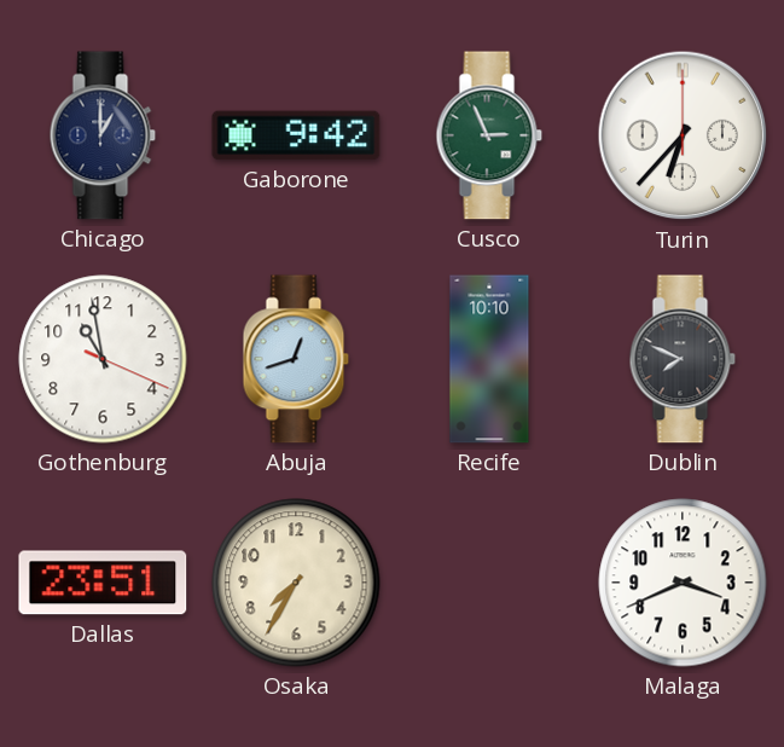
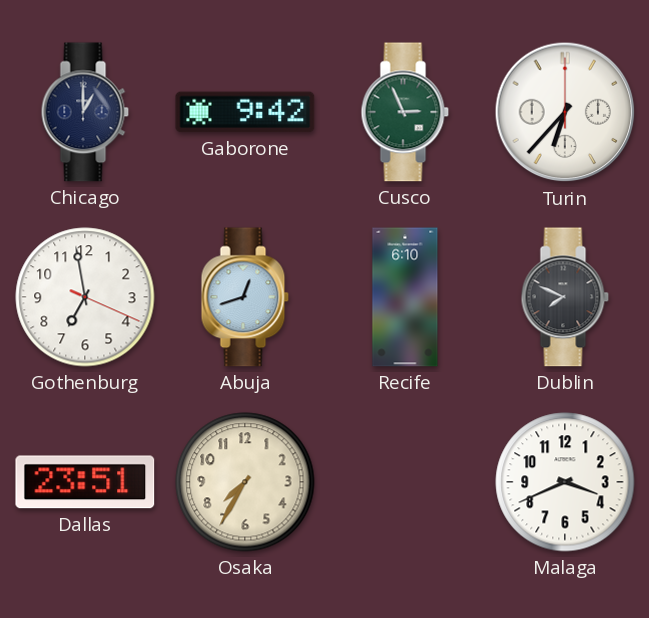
Gothenburg: 10:58 -> 6:58
Recife: 10:10 -> 6:10
